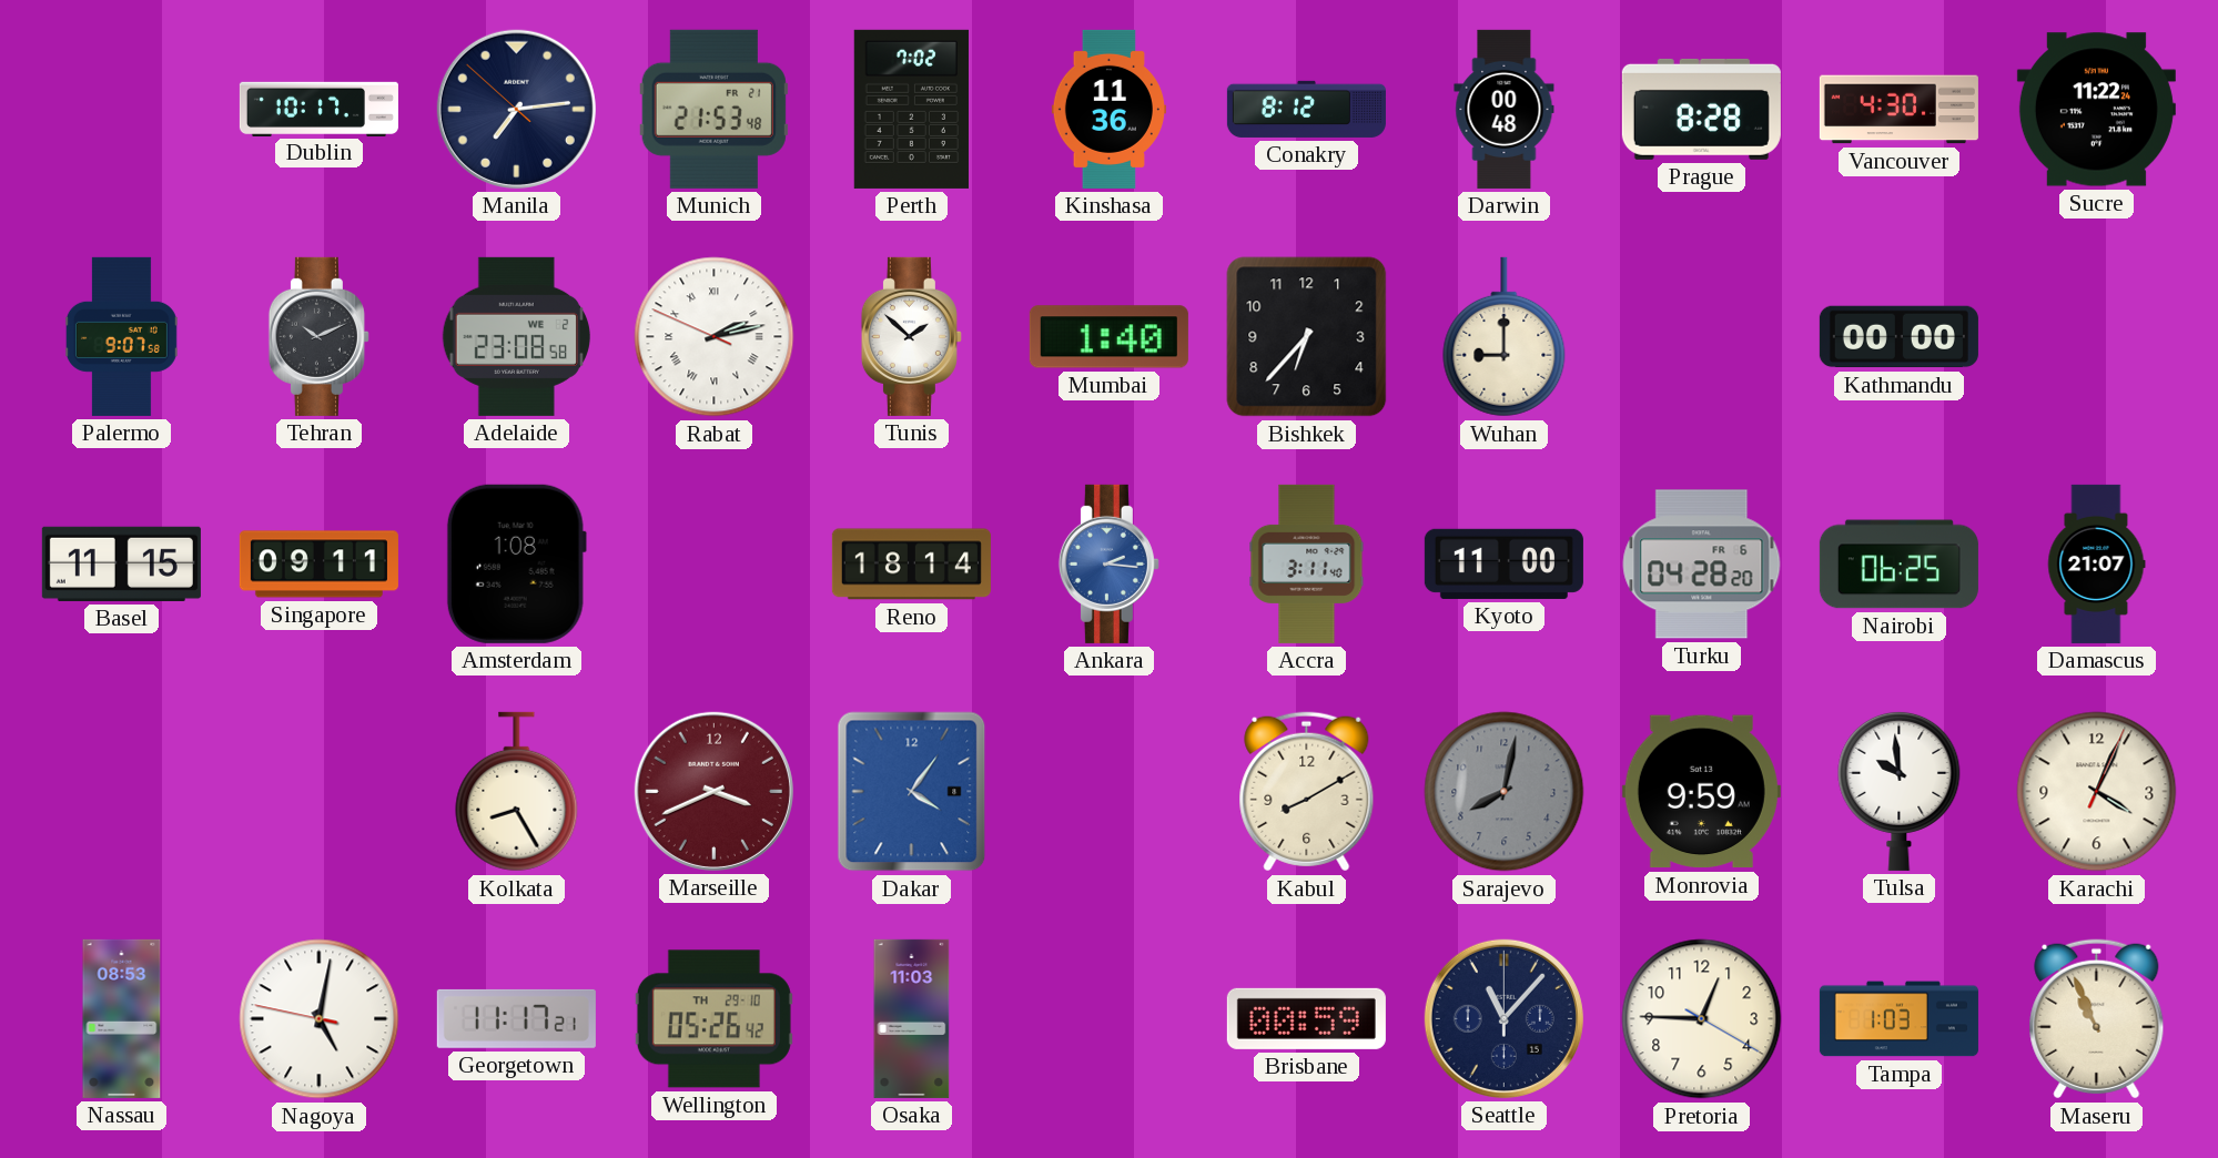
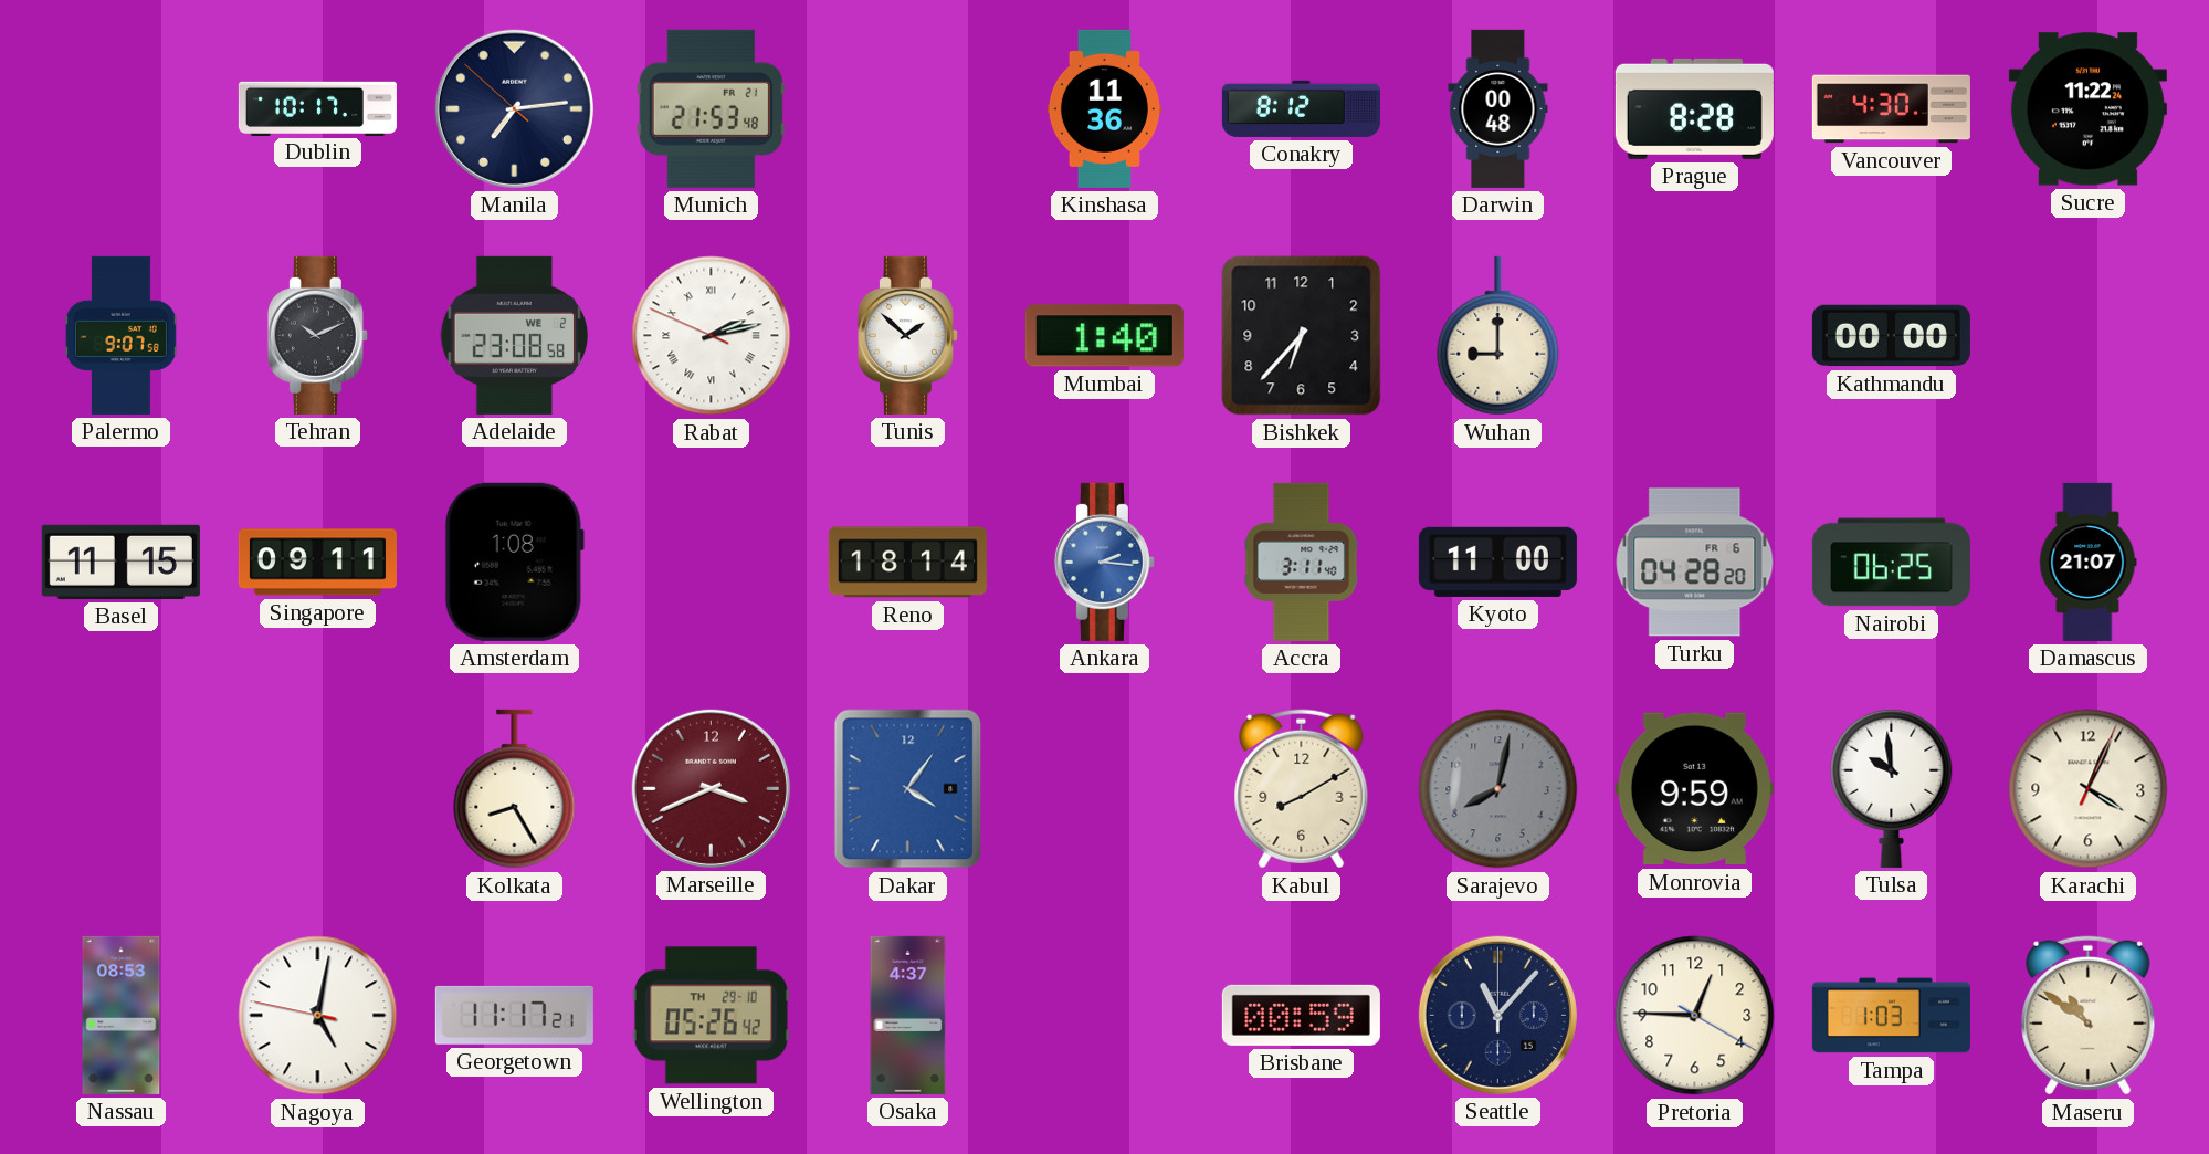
Perth: 7:02 -> none
Osaka: 11:03 -> 4:37
Maseru: 10:56 -> 10:51
